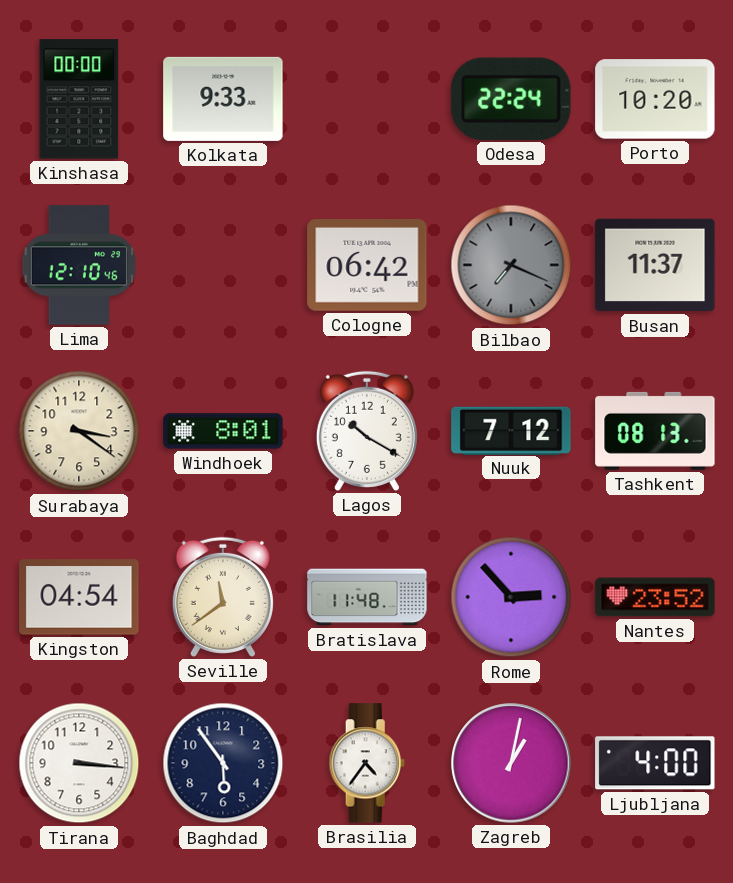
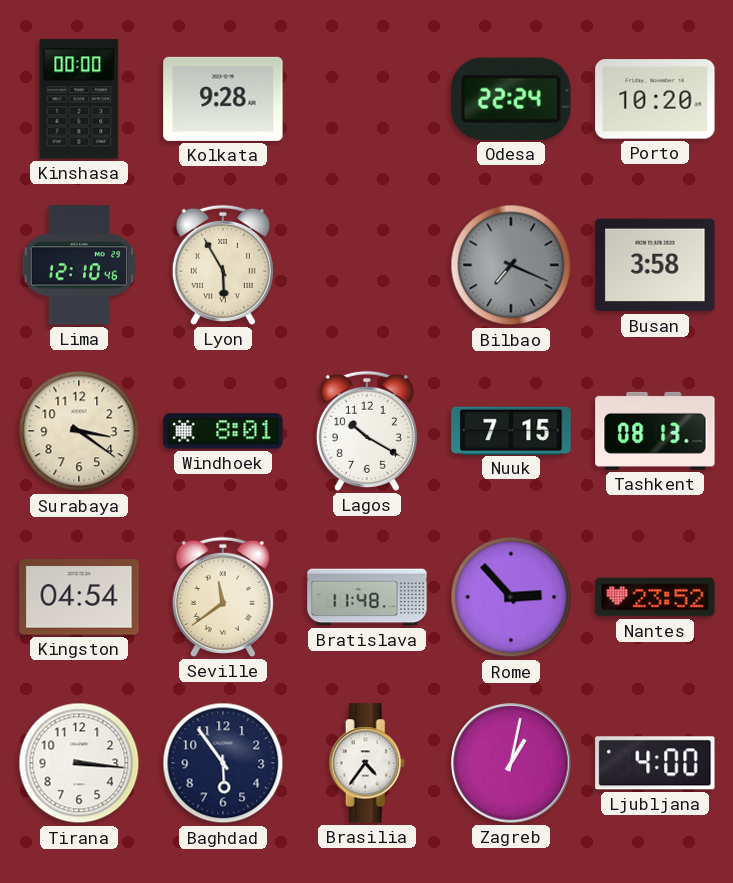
Kolkata: 9:33 -> 9:28
Lyon: none -> 5:55
Cologne: 06:42 -> none
Busan: 11:37 -> 3:58
Nuuk: 7:12 -> 7:15
